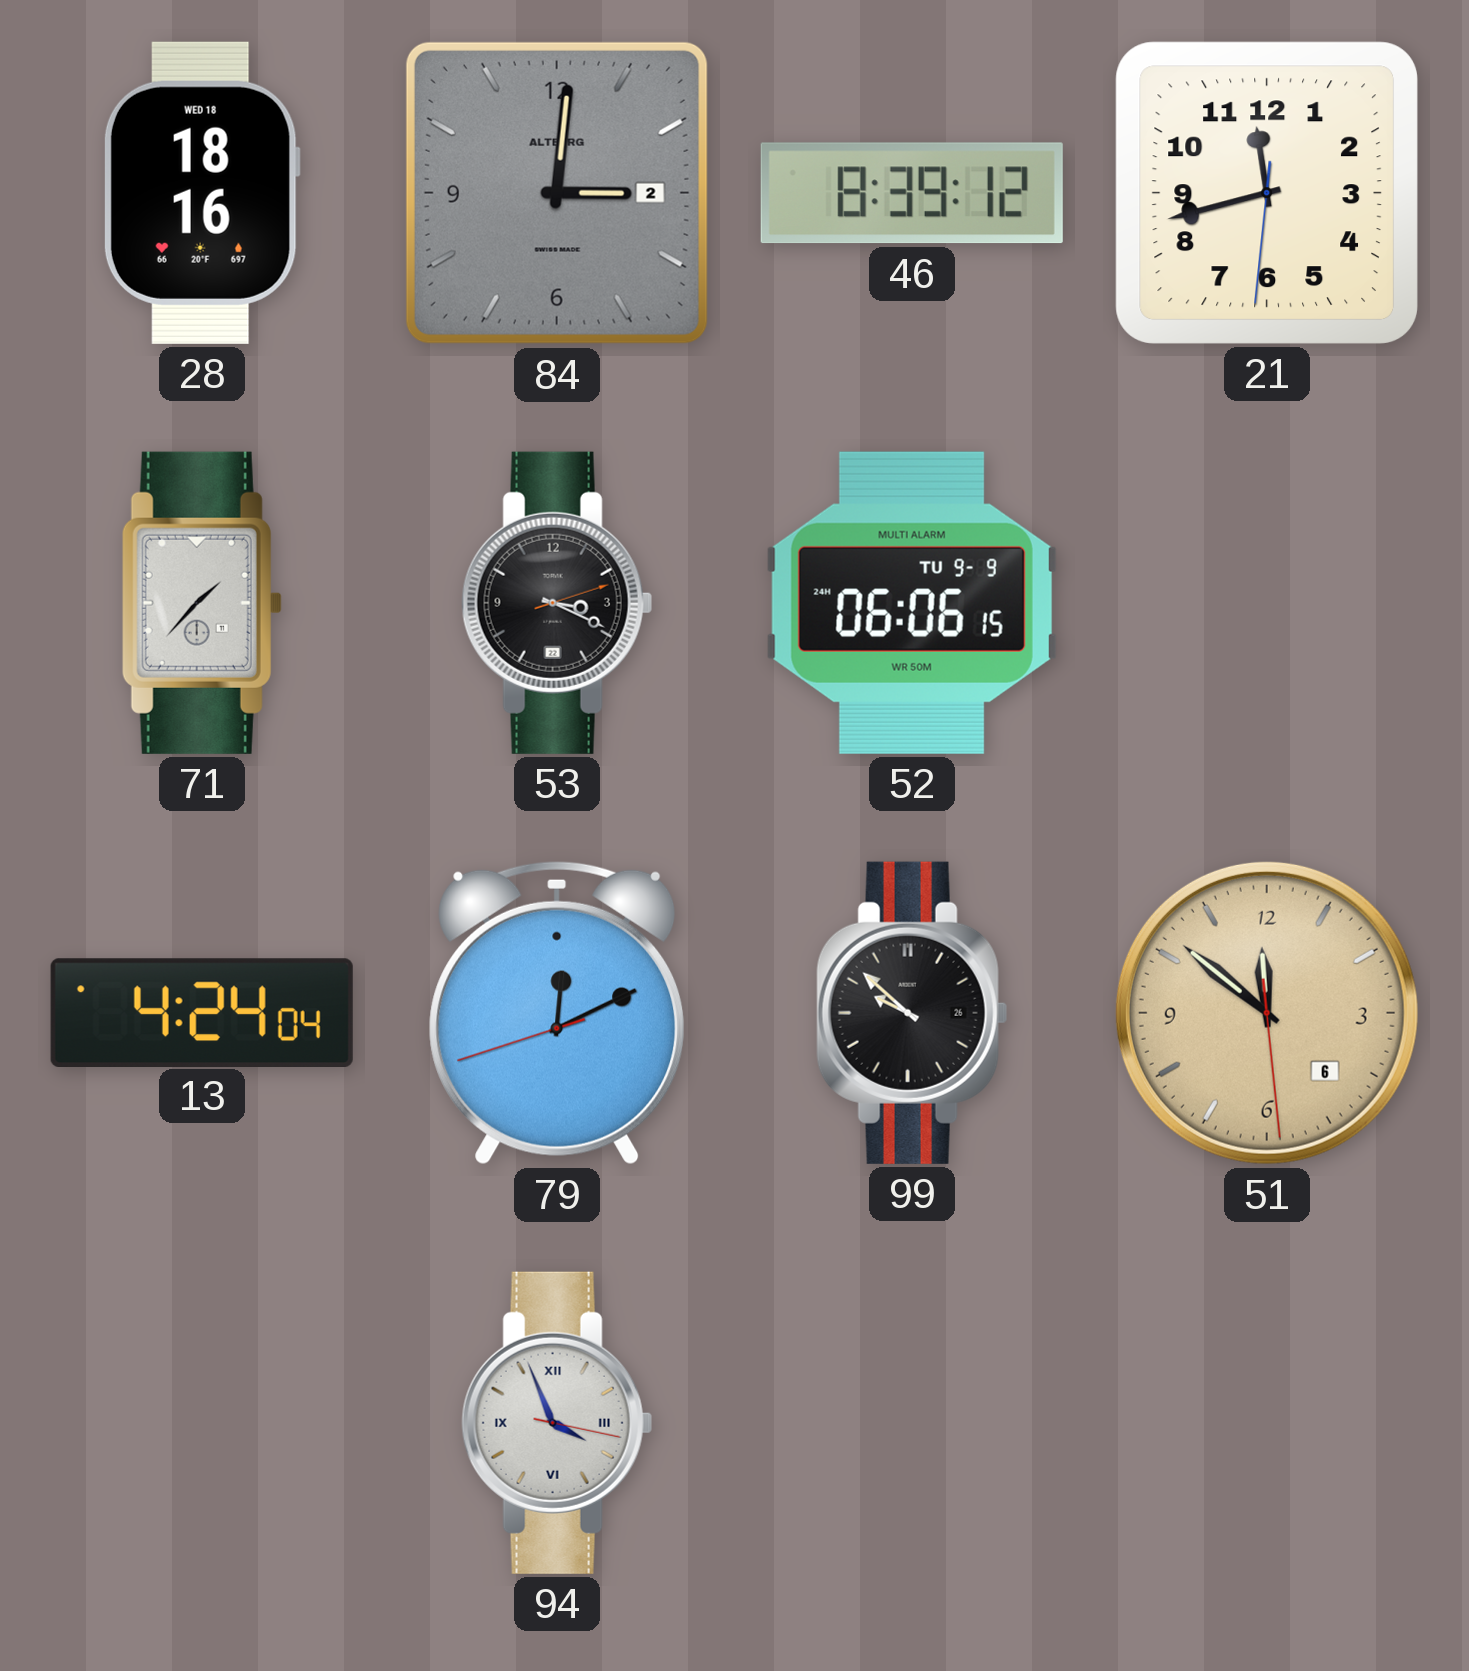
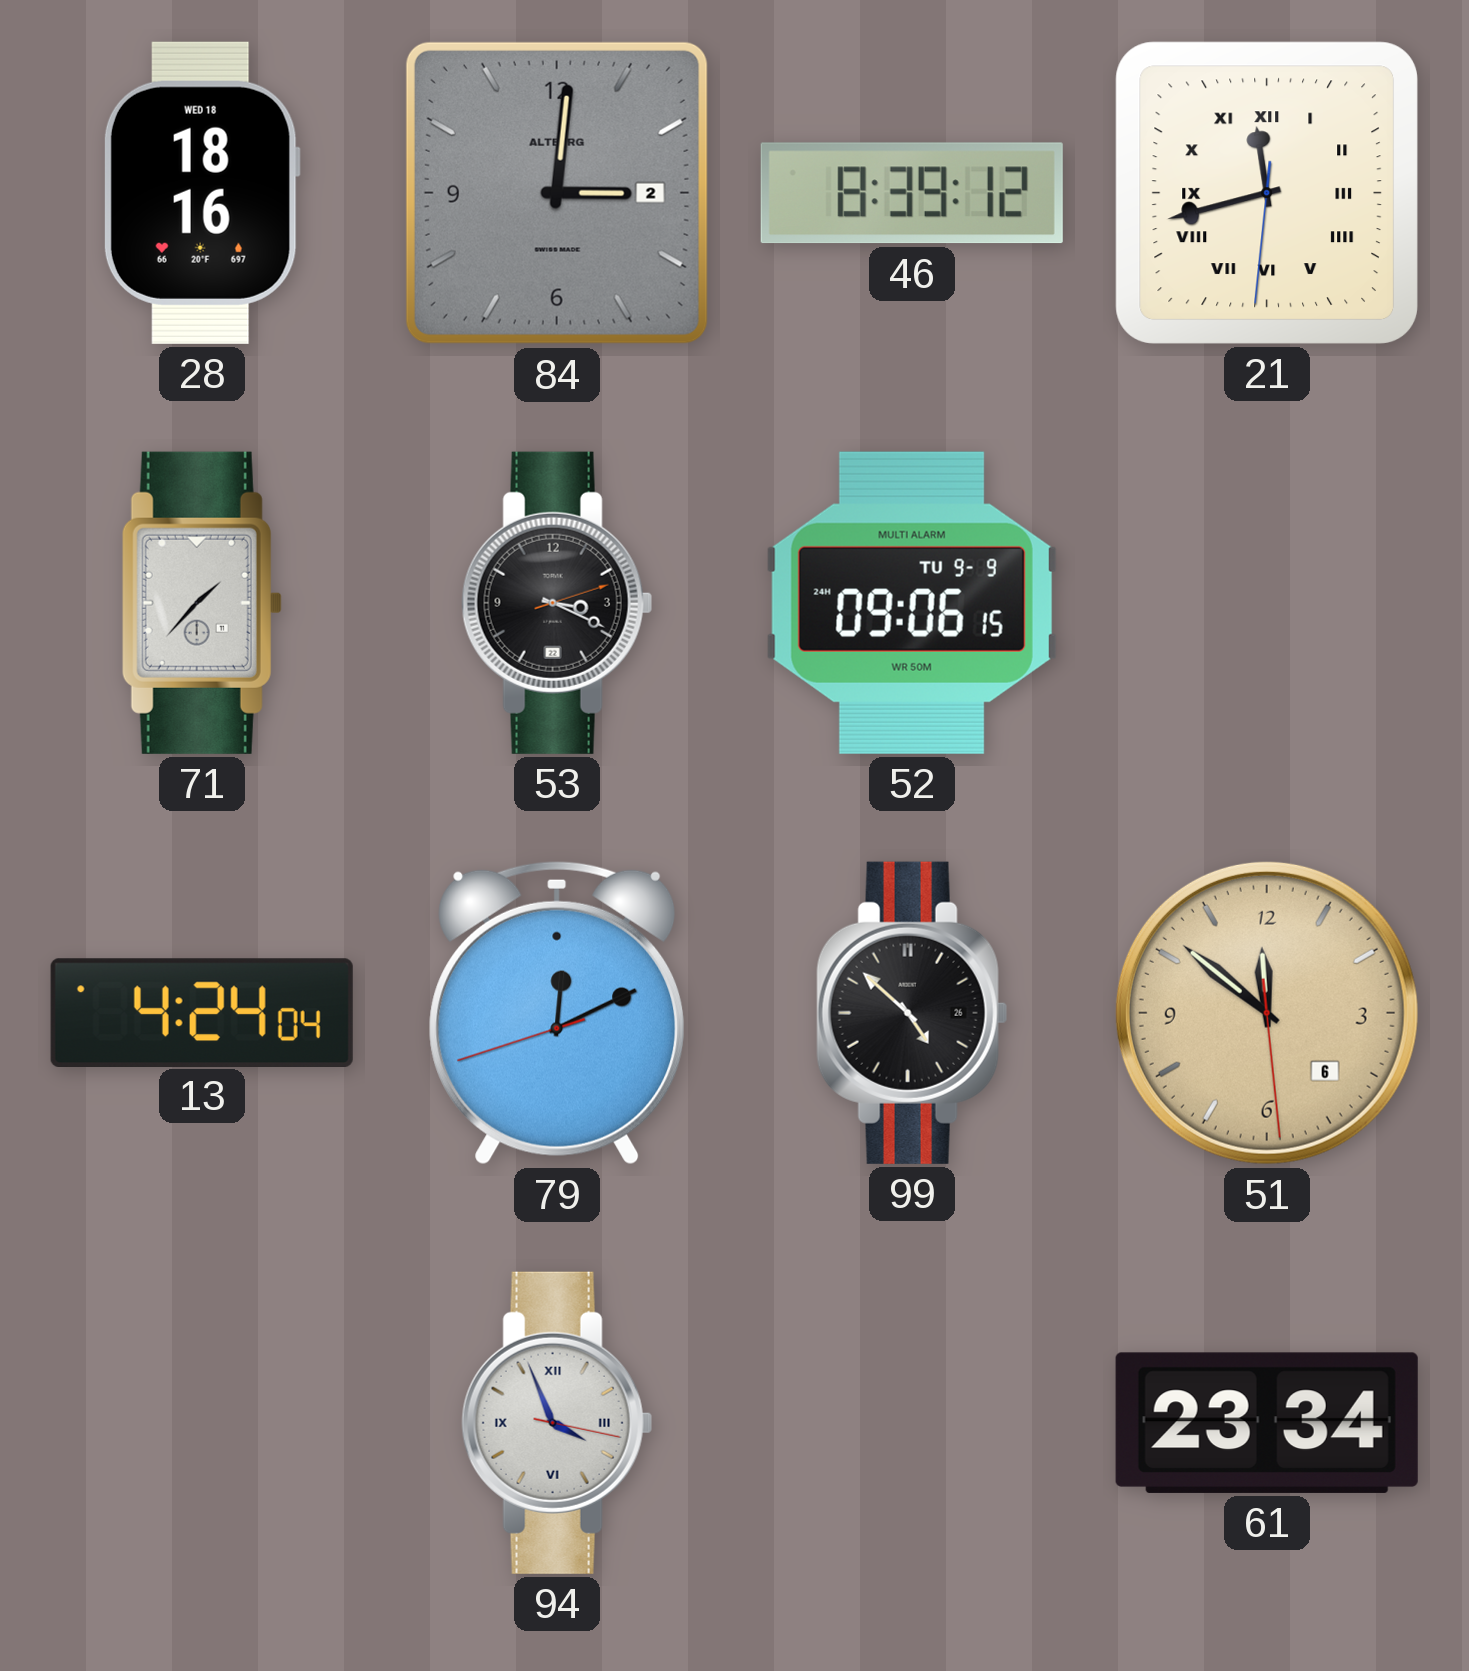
21 numerals: Arabic -> Roman
52: 06:06 -> 09:06
99: 9:52 -> 4:52
61: none -> 23:34
